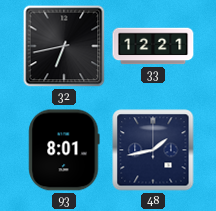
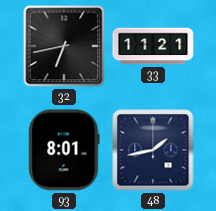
33: 12:21 -> 11:21
